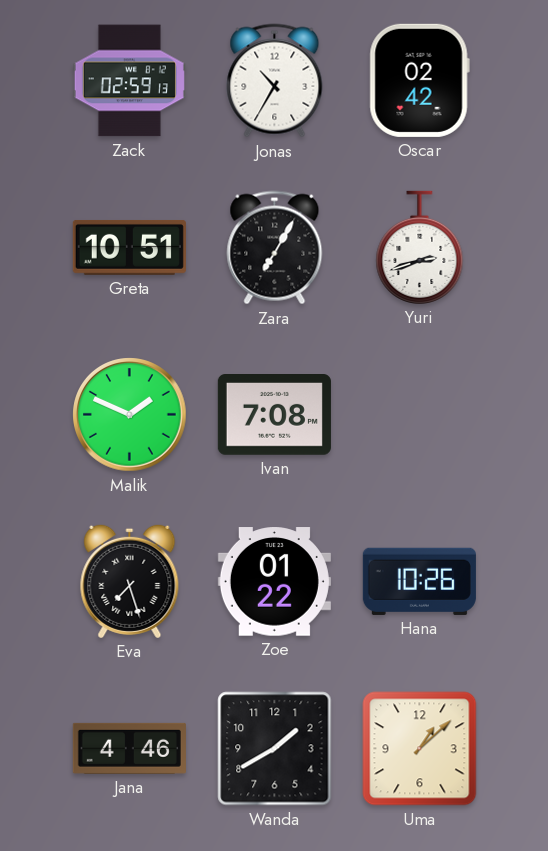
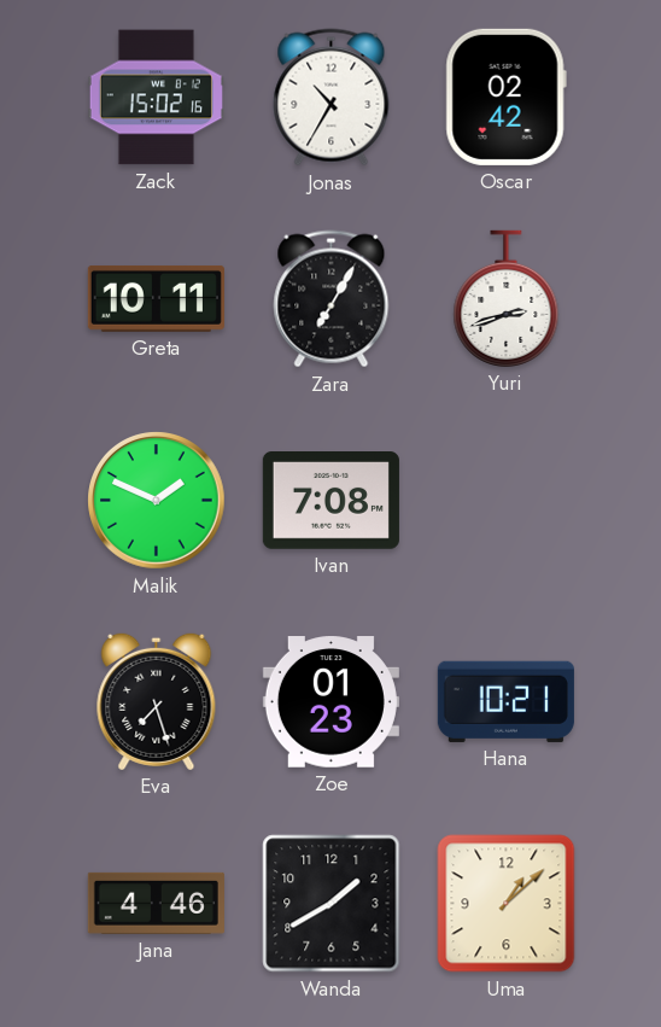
Zack: 02:59 -> 15:02
Greta: 10:51 -> 10:11
Zoe: 01:22 -> 01:23
Hana: 10:26 -> 10:21
